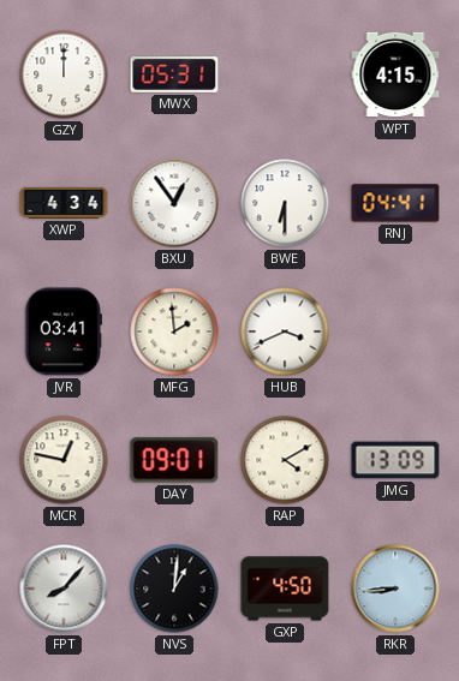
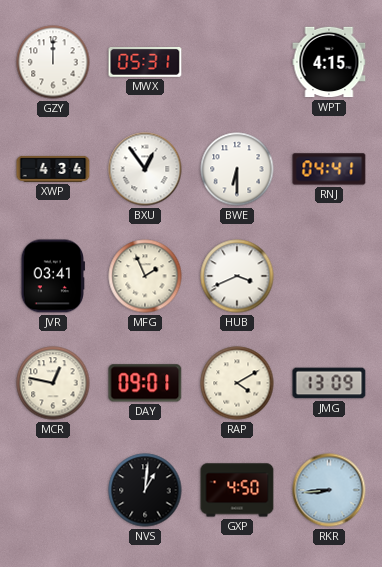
MFG: 1:59 -> 1:56
FPT: 8:07 -> none
